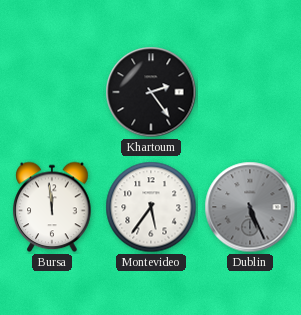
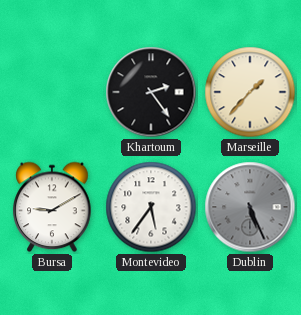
Marseille: none -> 1:37
Bursa: 11:59 -> 9:10
